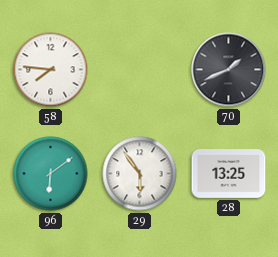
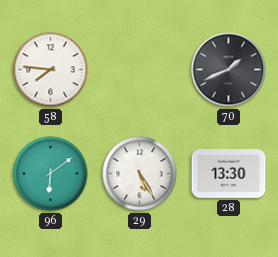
29: 5:54 -> 5:25
28: 13:25 -> 13:30
